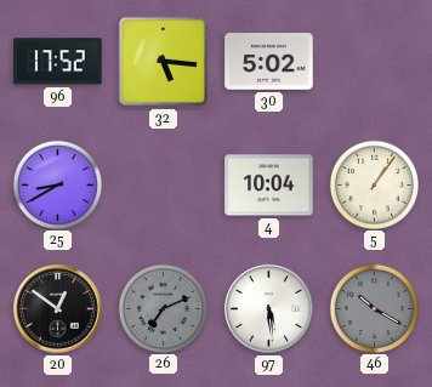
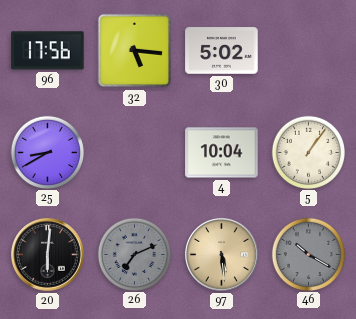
96: 17:52 -> 17:56
20: 12:51 -> 6:01
97 dial: white -> champagne
